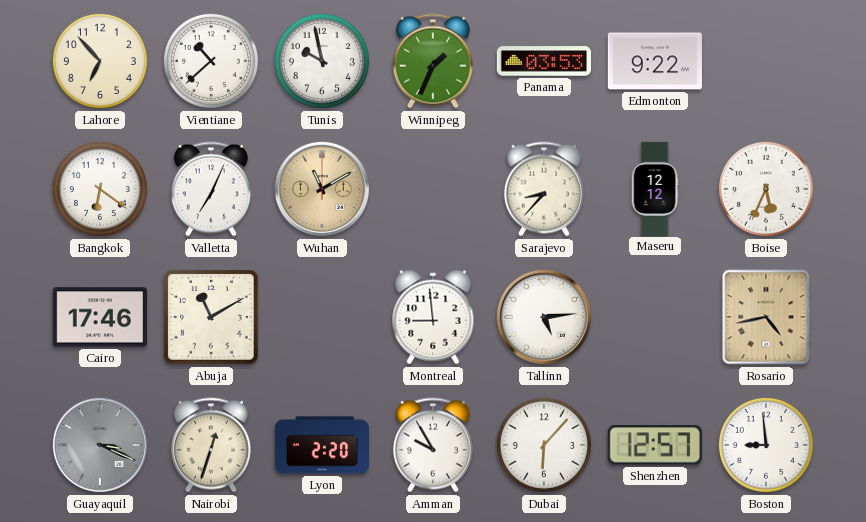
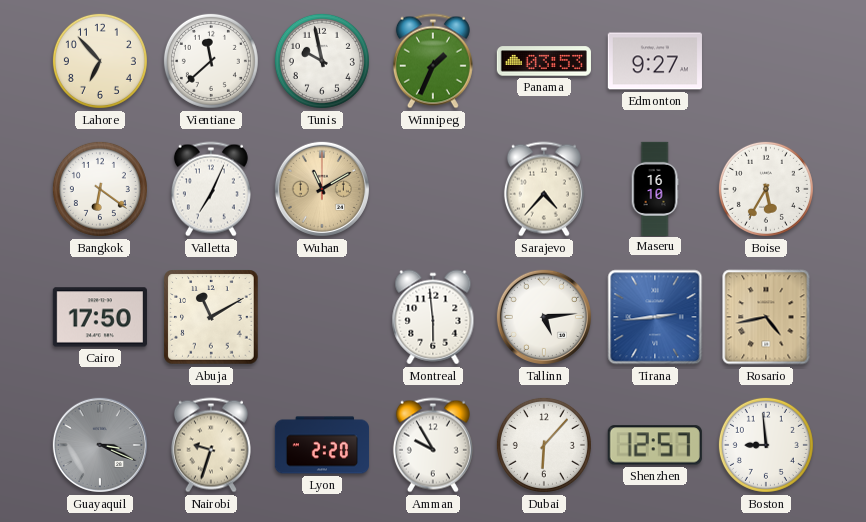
Vientiane: 10:38 -> 11:38
Edmonton: 9:22 -> 9:27
Sarajevo: 8:37 -> 4:37
Maseru: 12:12 -> 16:10
Boise: 5:34 -> 5:35
Cairo: 17:46 -> 17:50
Montreal: 8:59 -> 5:59
Tirana: none -> 2:44
Nairobi: 12:33 -> 9:33
